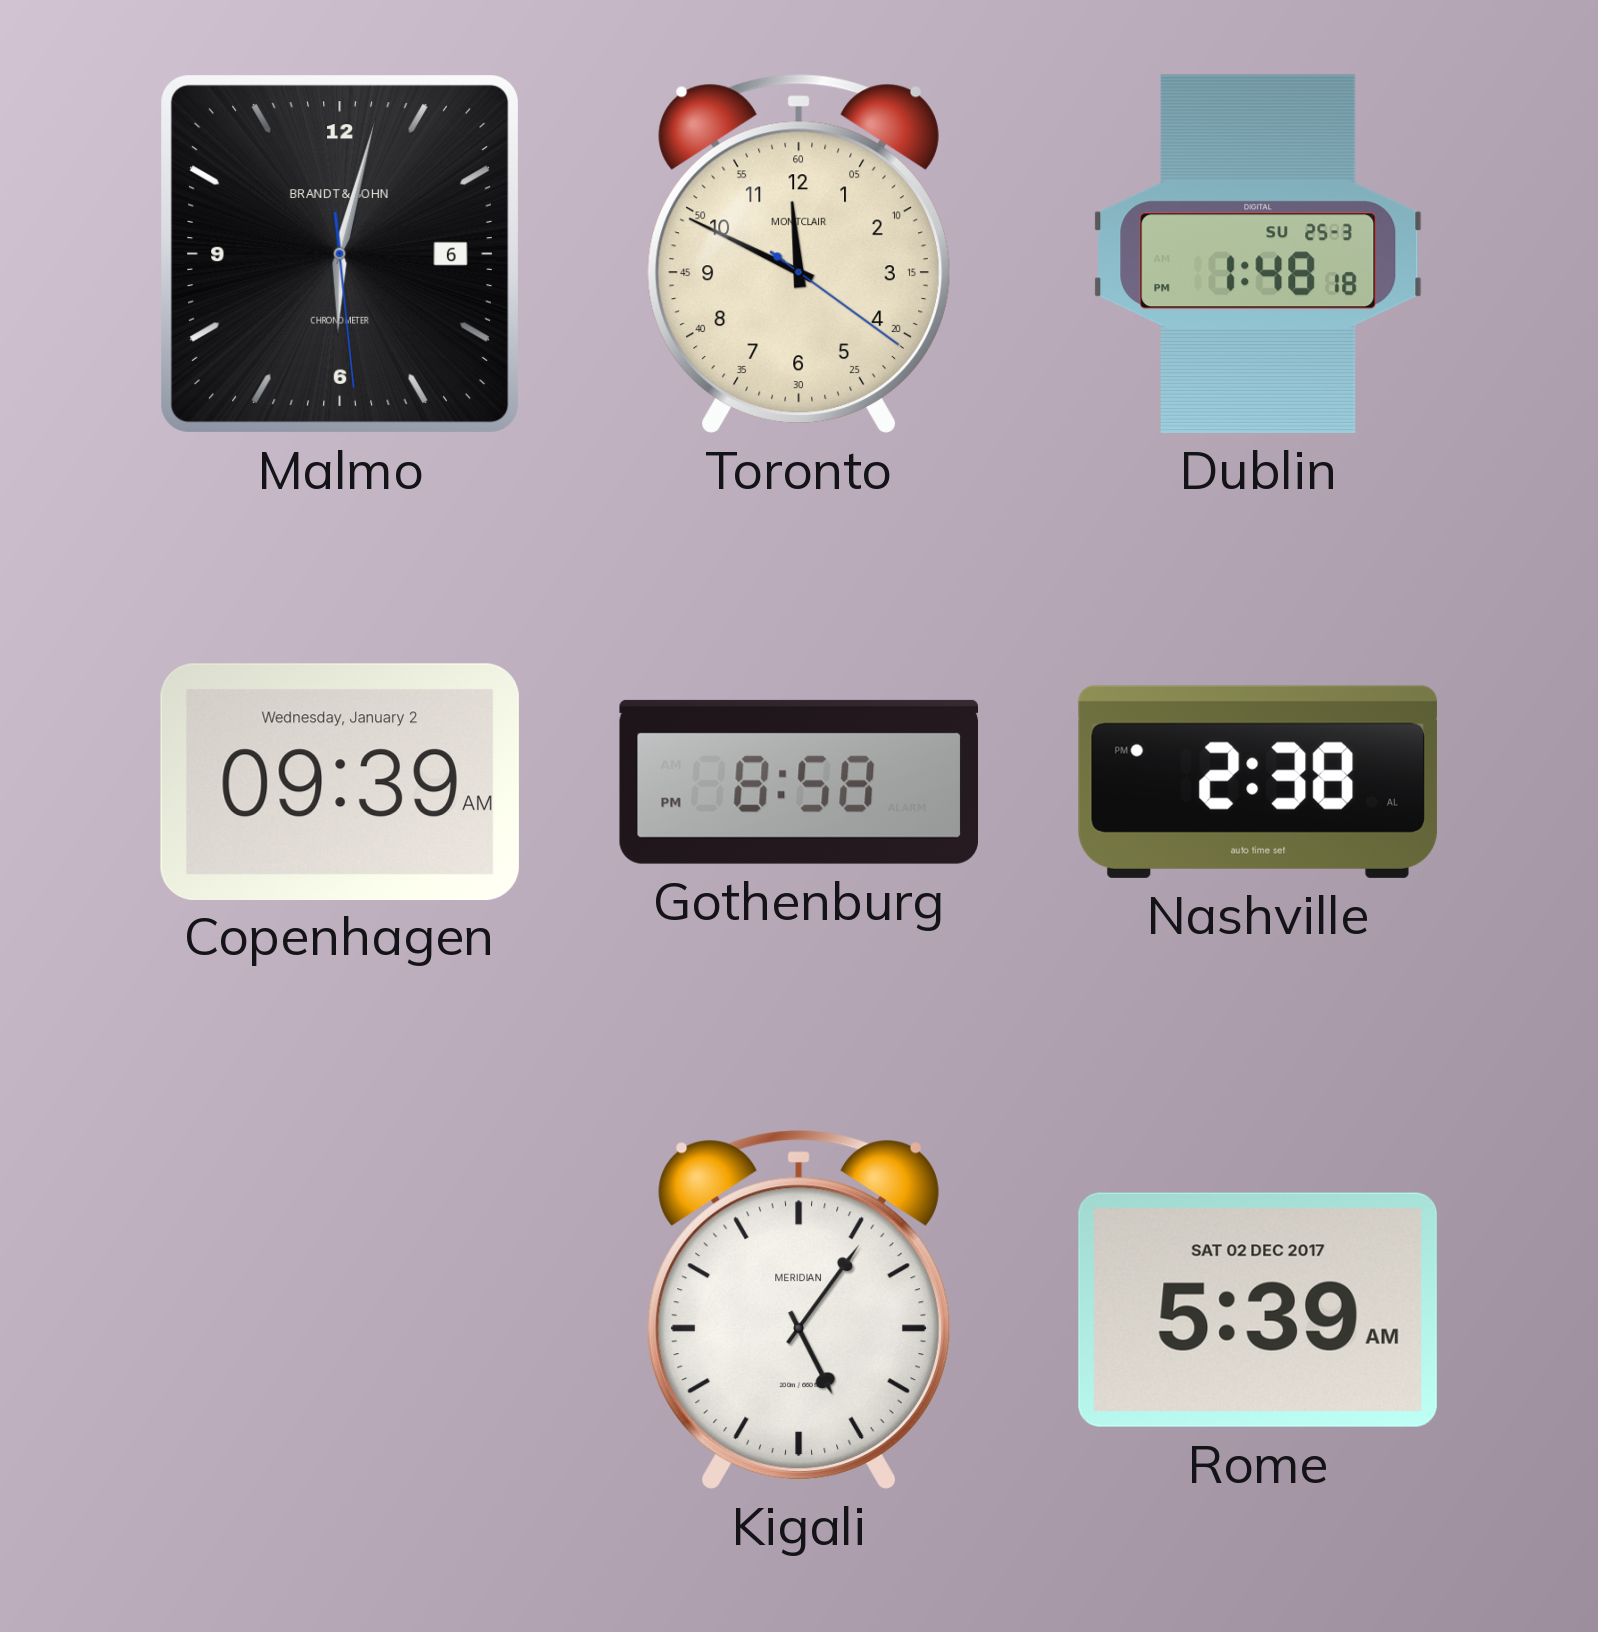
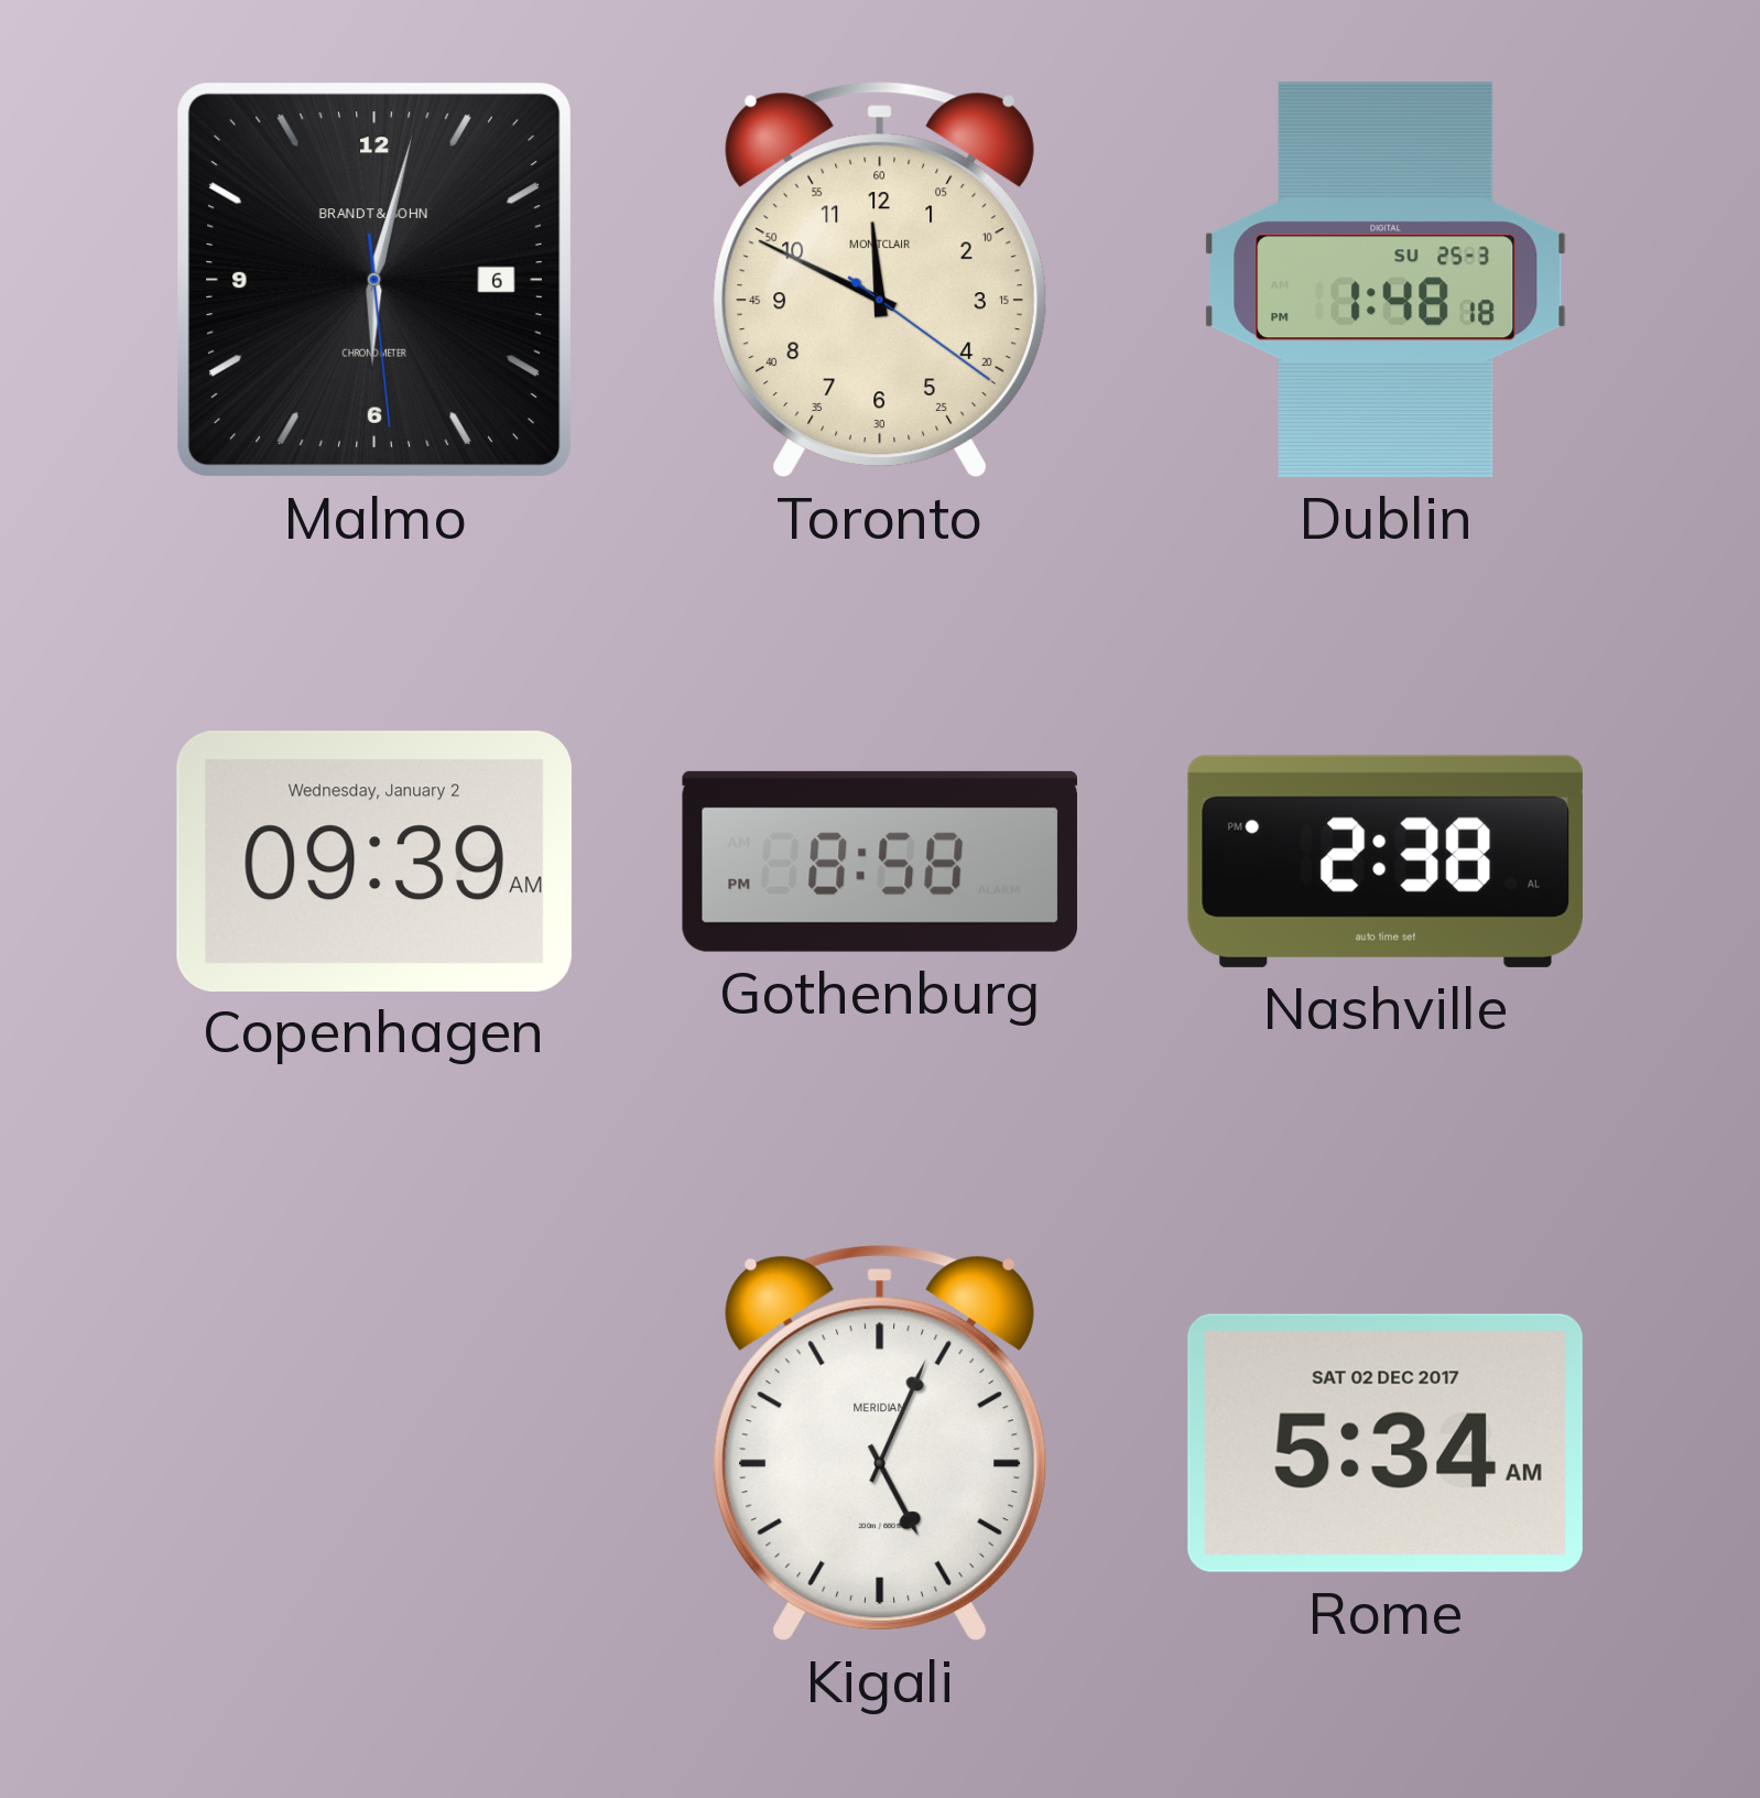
Kigali: 5:06 -> 5:04
Rome: 5:39 -> 5:34
